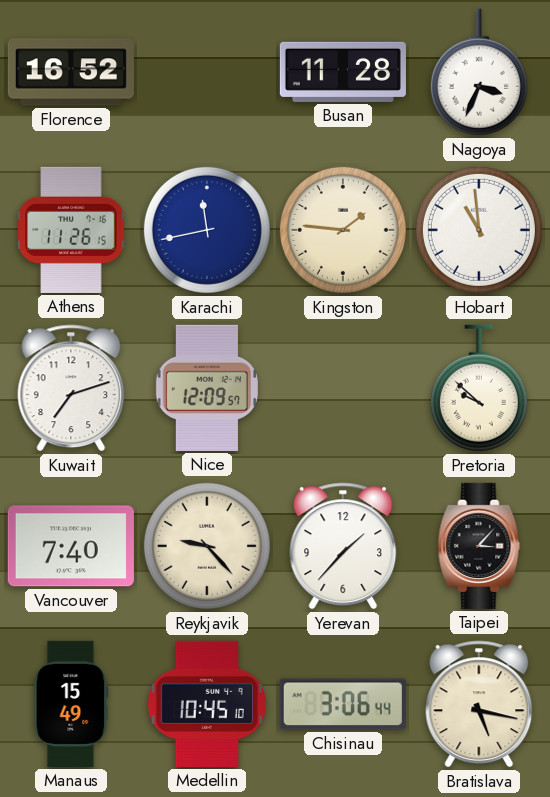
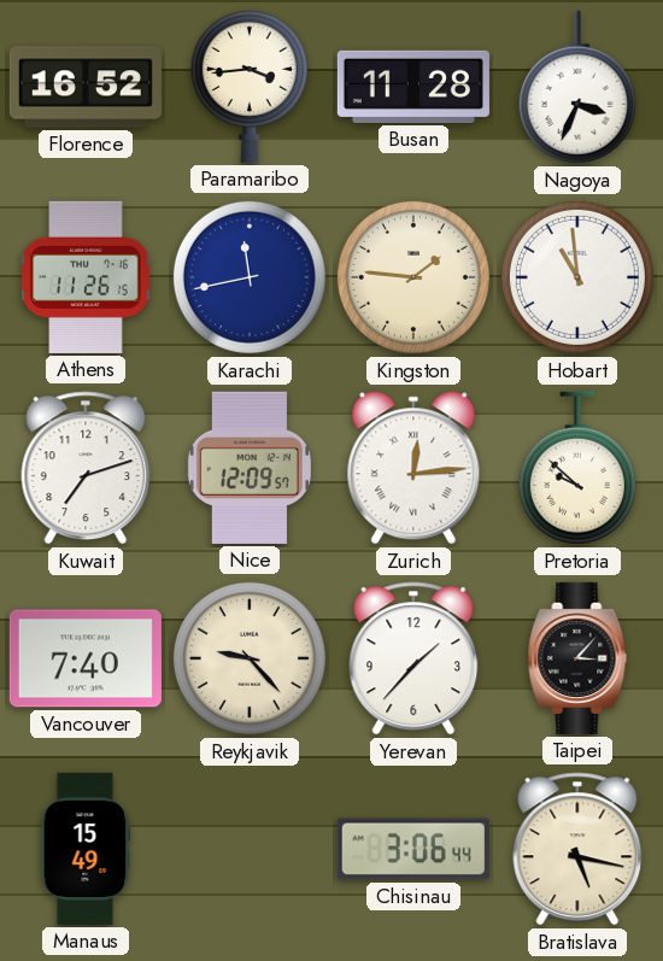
Paramaribo: none -> 3:44
Zurich: none -> 12:14
Medellin: 10:45 -> none
